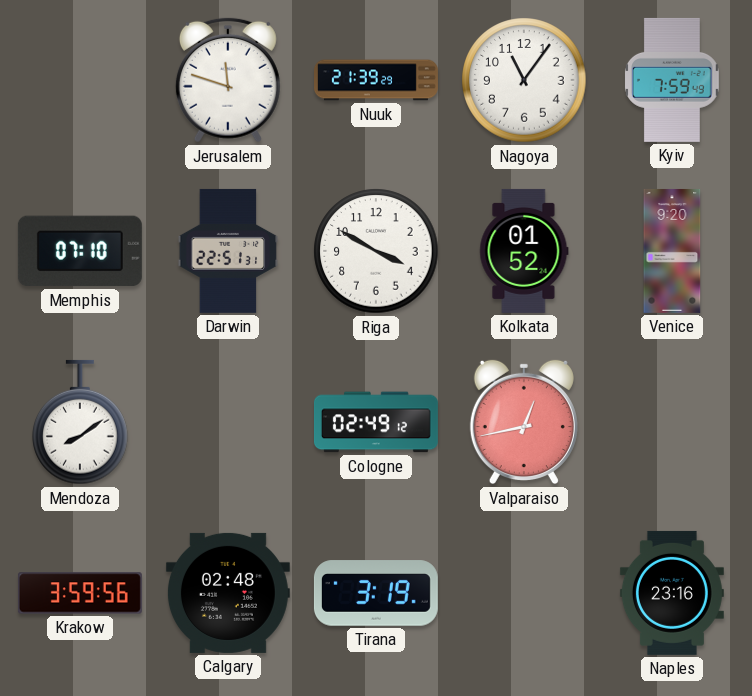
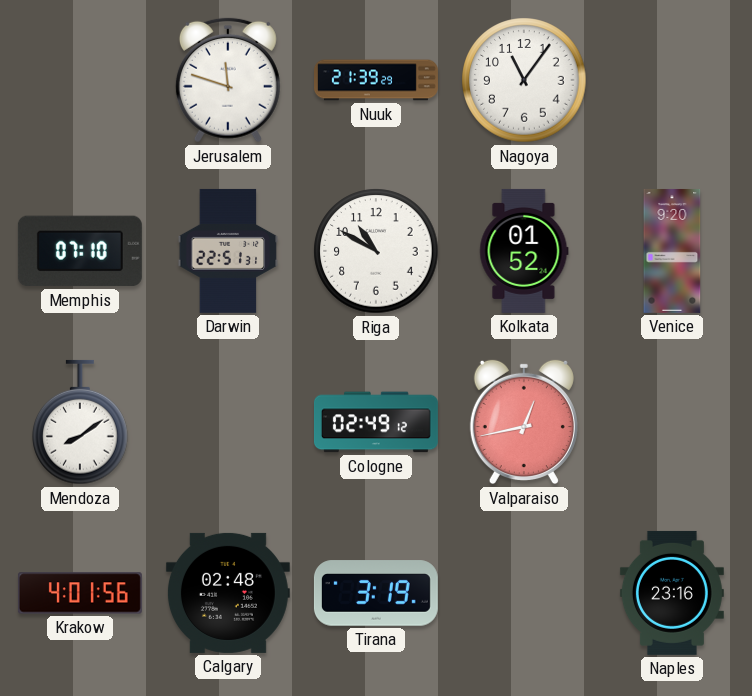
Kyiv: 7:59 -> none
Riga: 3:50 -> 10:50
Krakow: 3:59 -> 4:01
